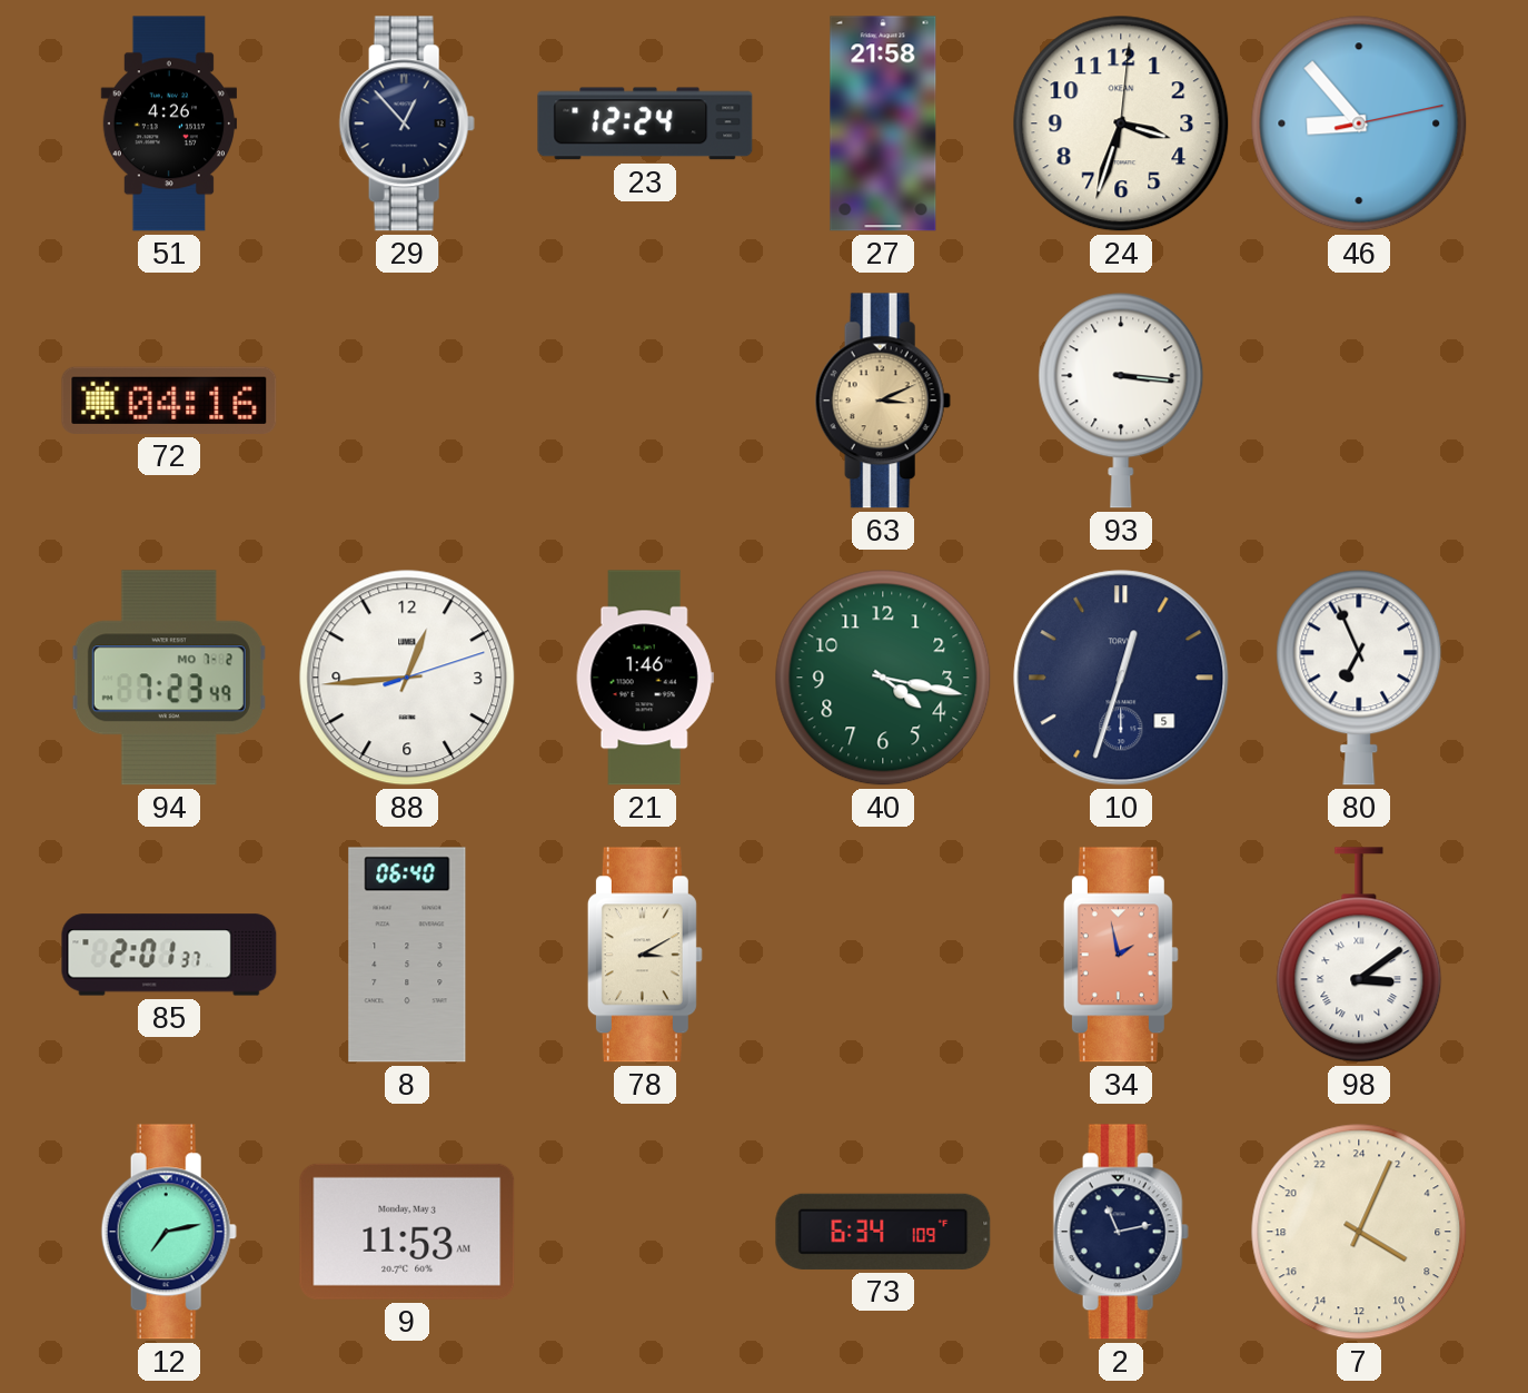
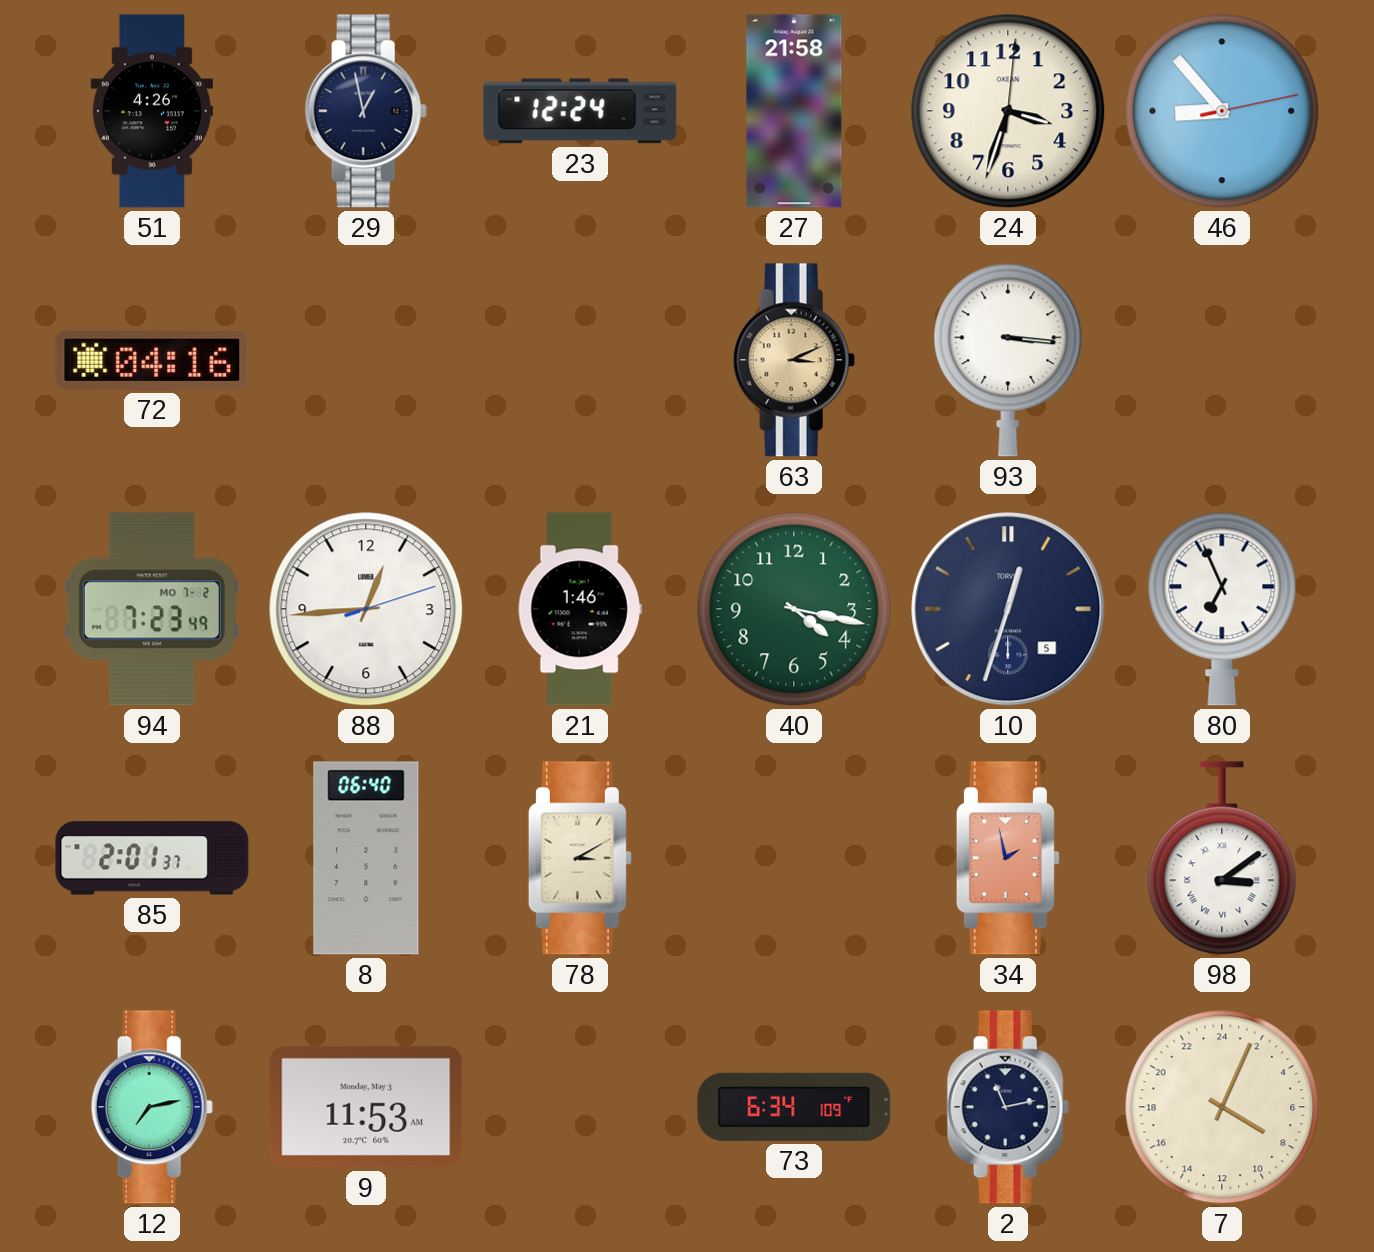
29: 12:53 -> 12:58
